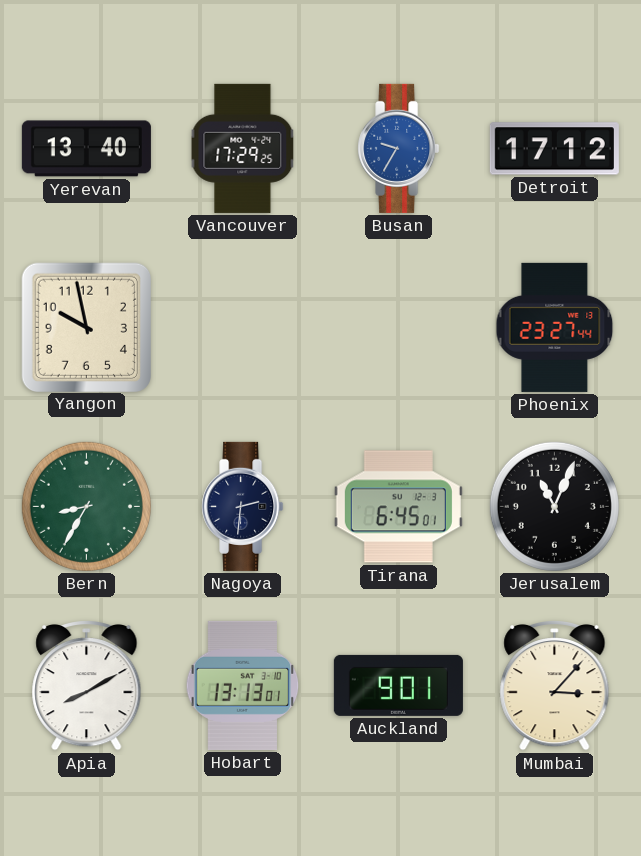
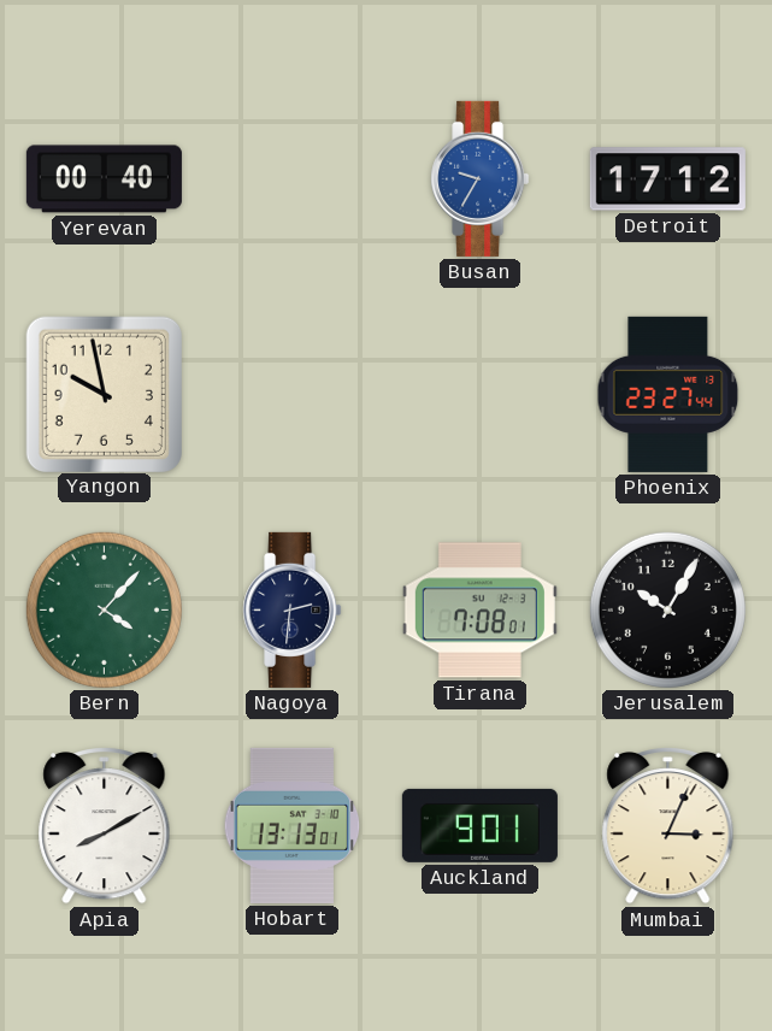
Yerevan: 13:40 -> 00:40
Vancouver: 17:29 -> none
Bern: 8:35 -> 4:07
Tirana: 6:45 -> 7:08
Jerusalem: 11:04 -> 10:05
Mumbai: 3:07 -> 3:04
